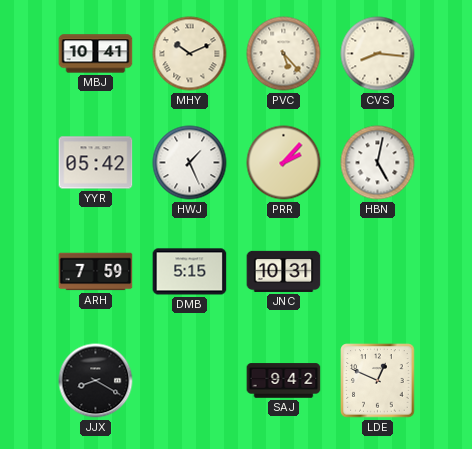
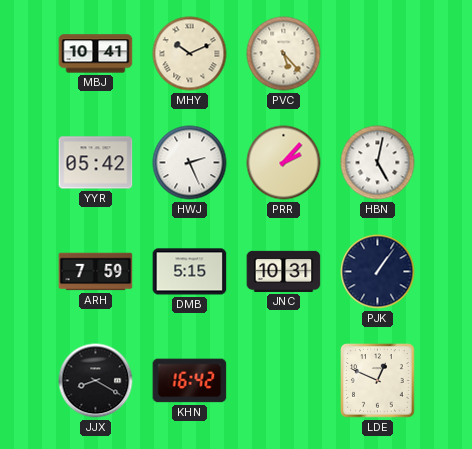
CVS: 8:16 -> none
HWJ: 1:26 -> 2:26
PJK: none -> 1:06
KHN: none -> 16:42
SAJ: 9:42 -> none
